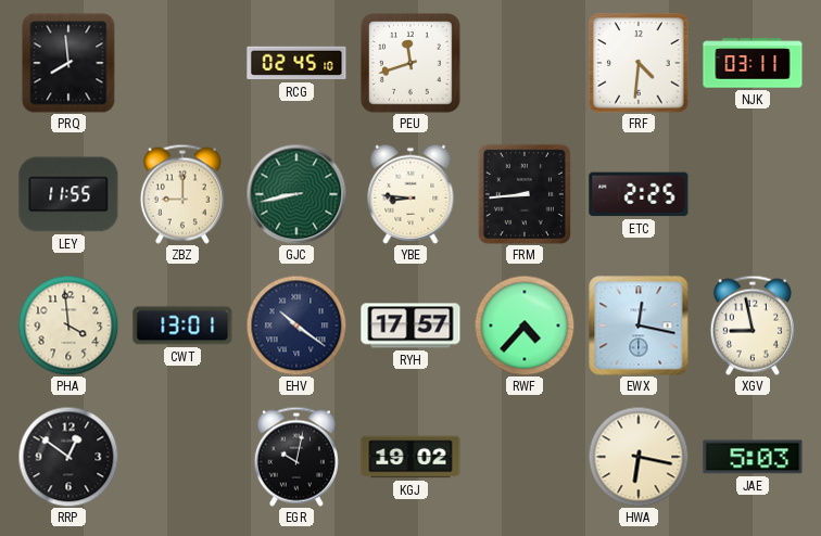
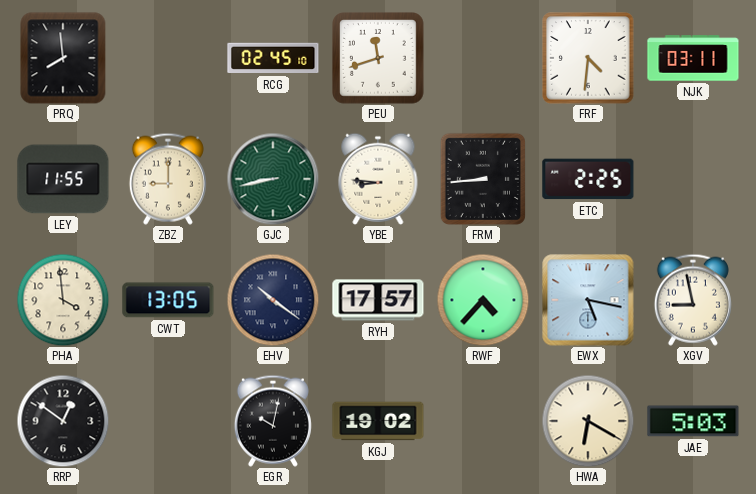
CWT: 13:01 -> 13:05
EWX: 12:17 -> 5:17
HWA: 6:17 -> 6:20
